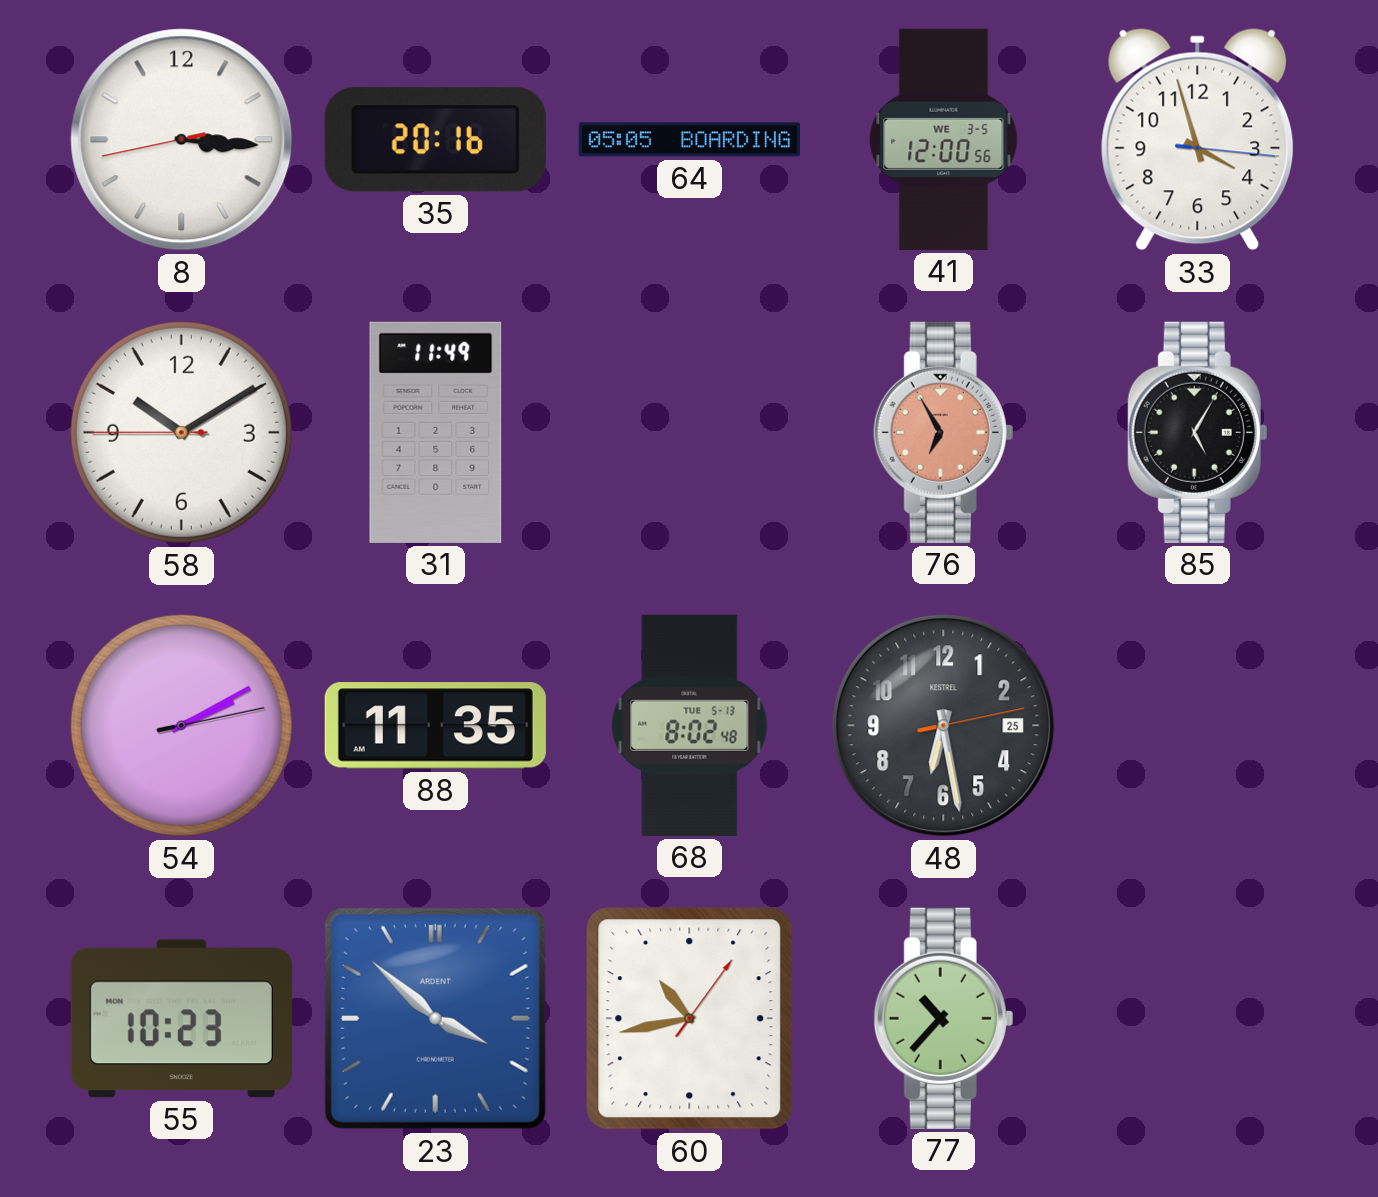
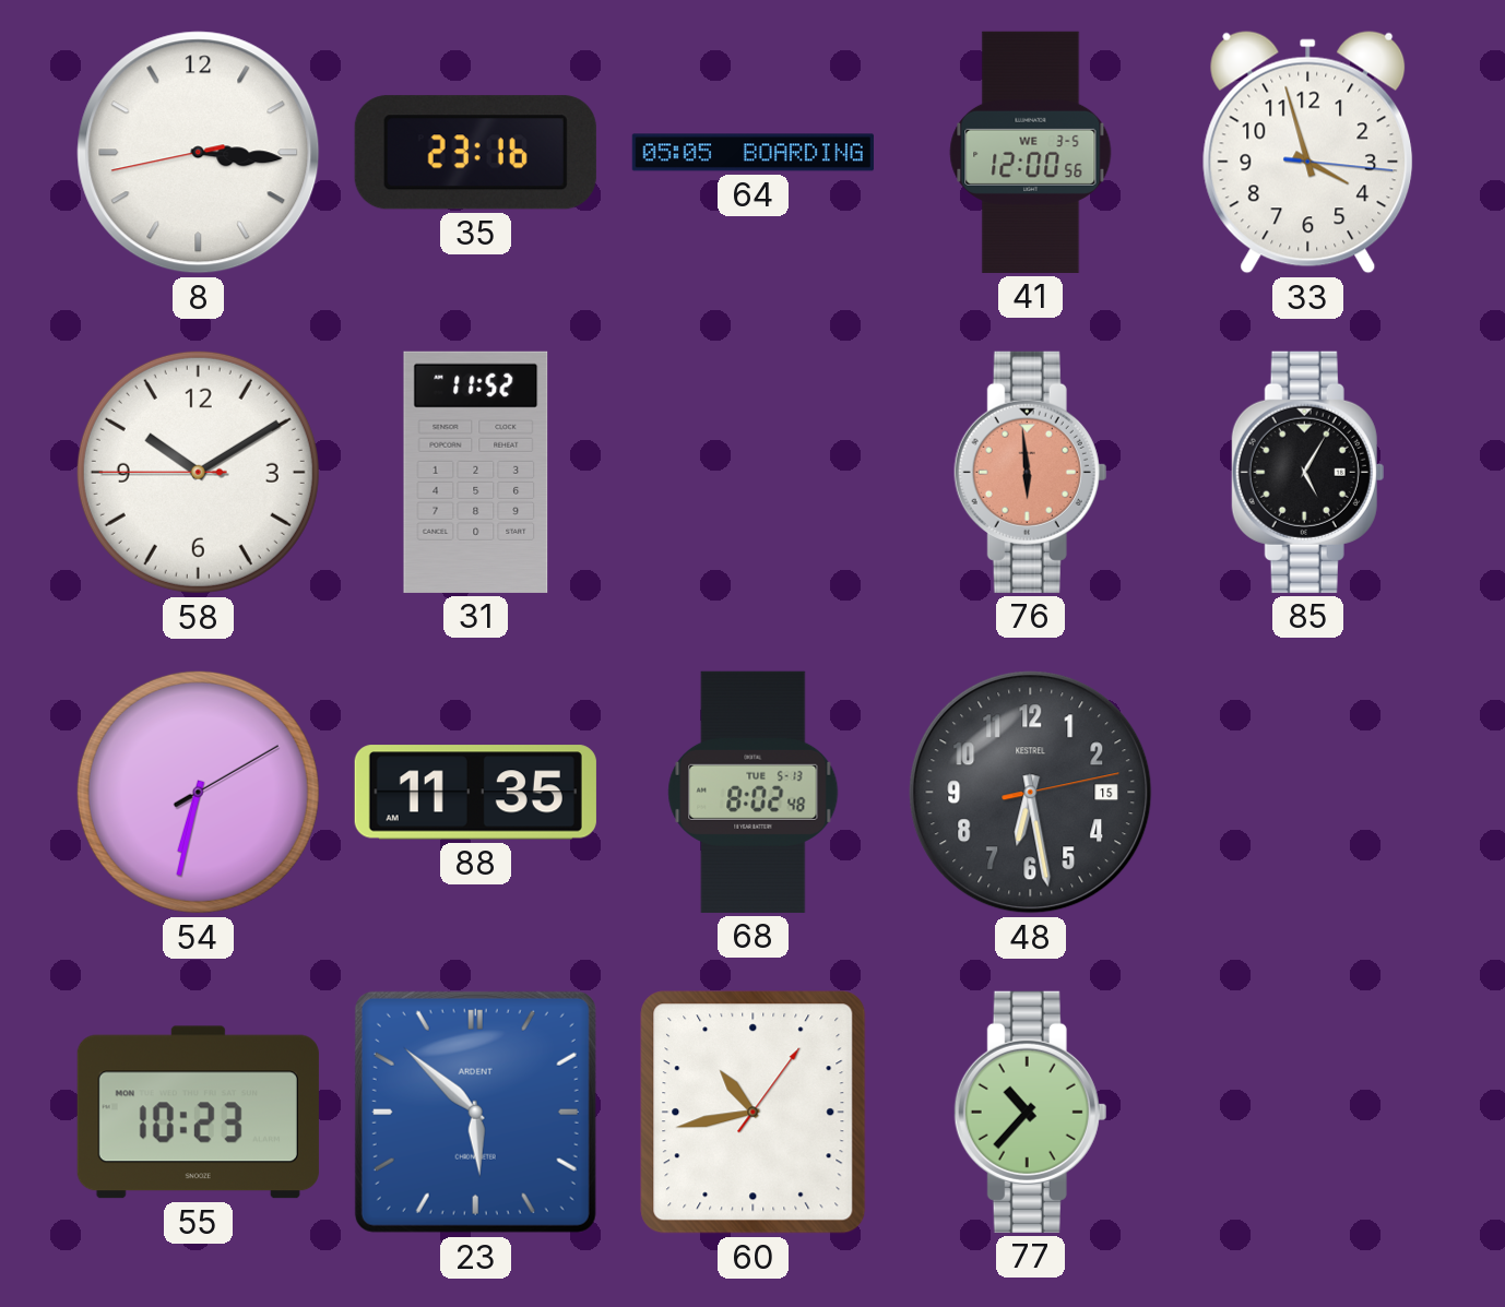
35: 20:16 -> 23:16
31: 11:49 -> 11:52
76: 6:55 -> 5:59
54: 2:10 -> 6:32
48 date: 25 -> 15
23: 3:52 -> 5:52
